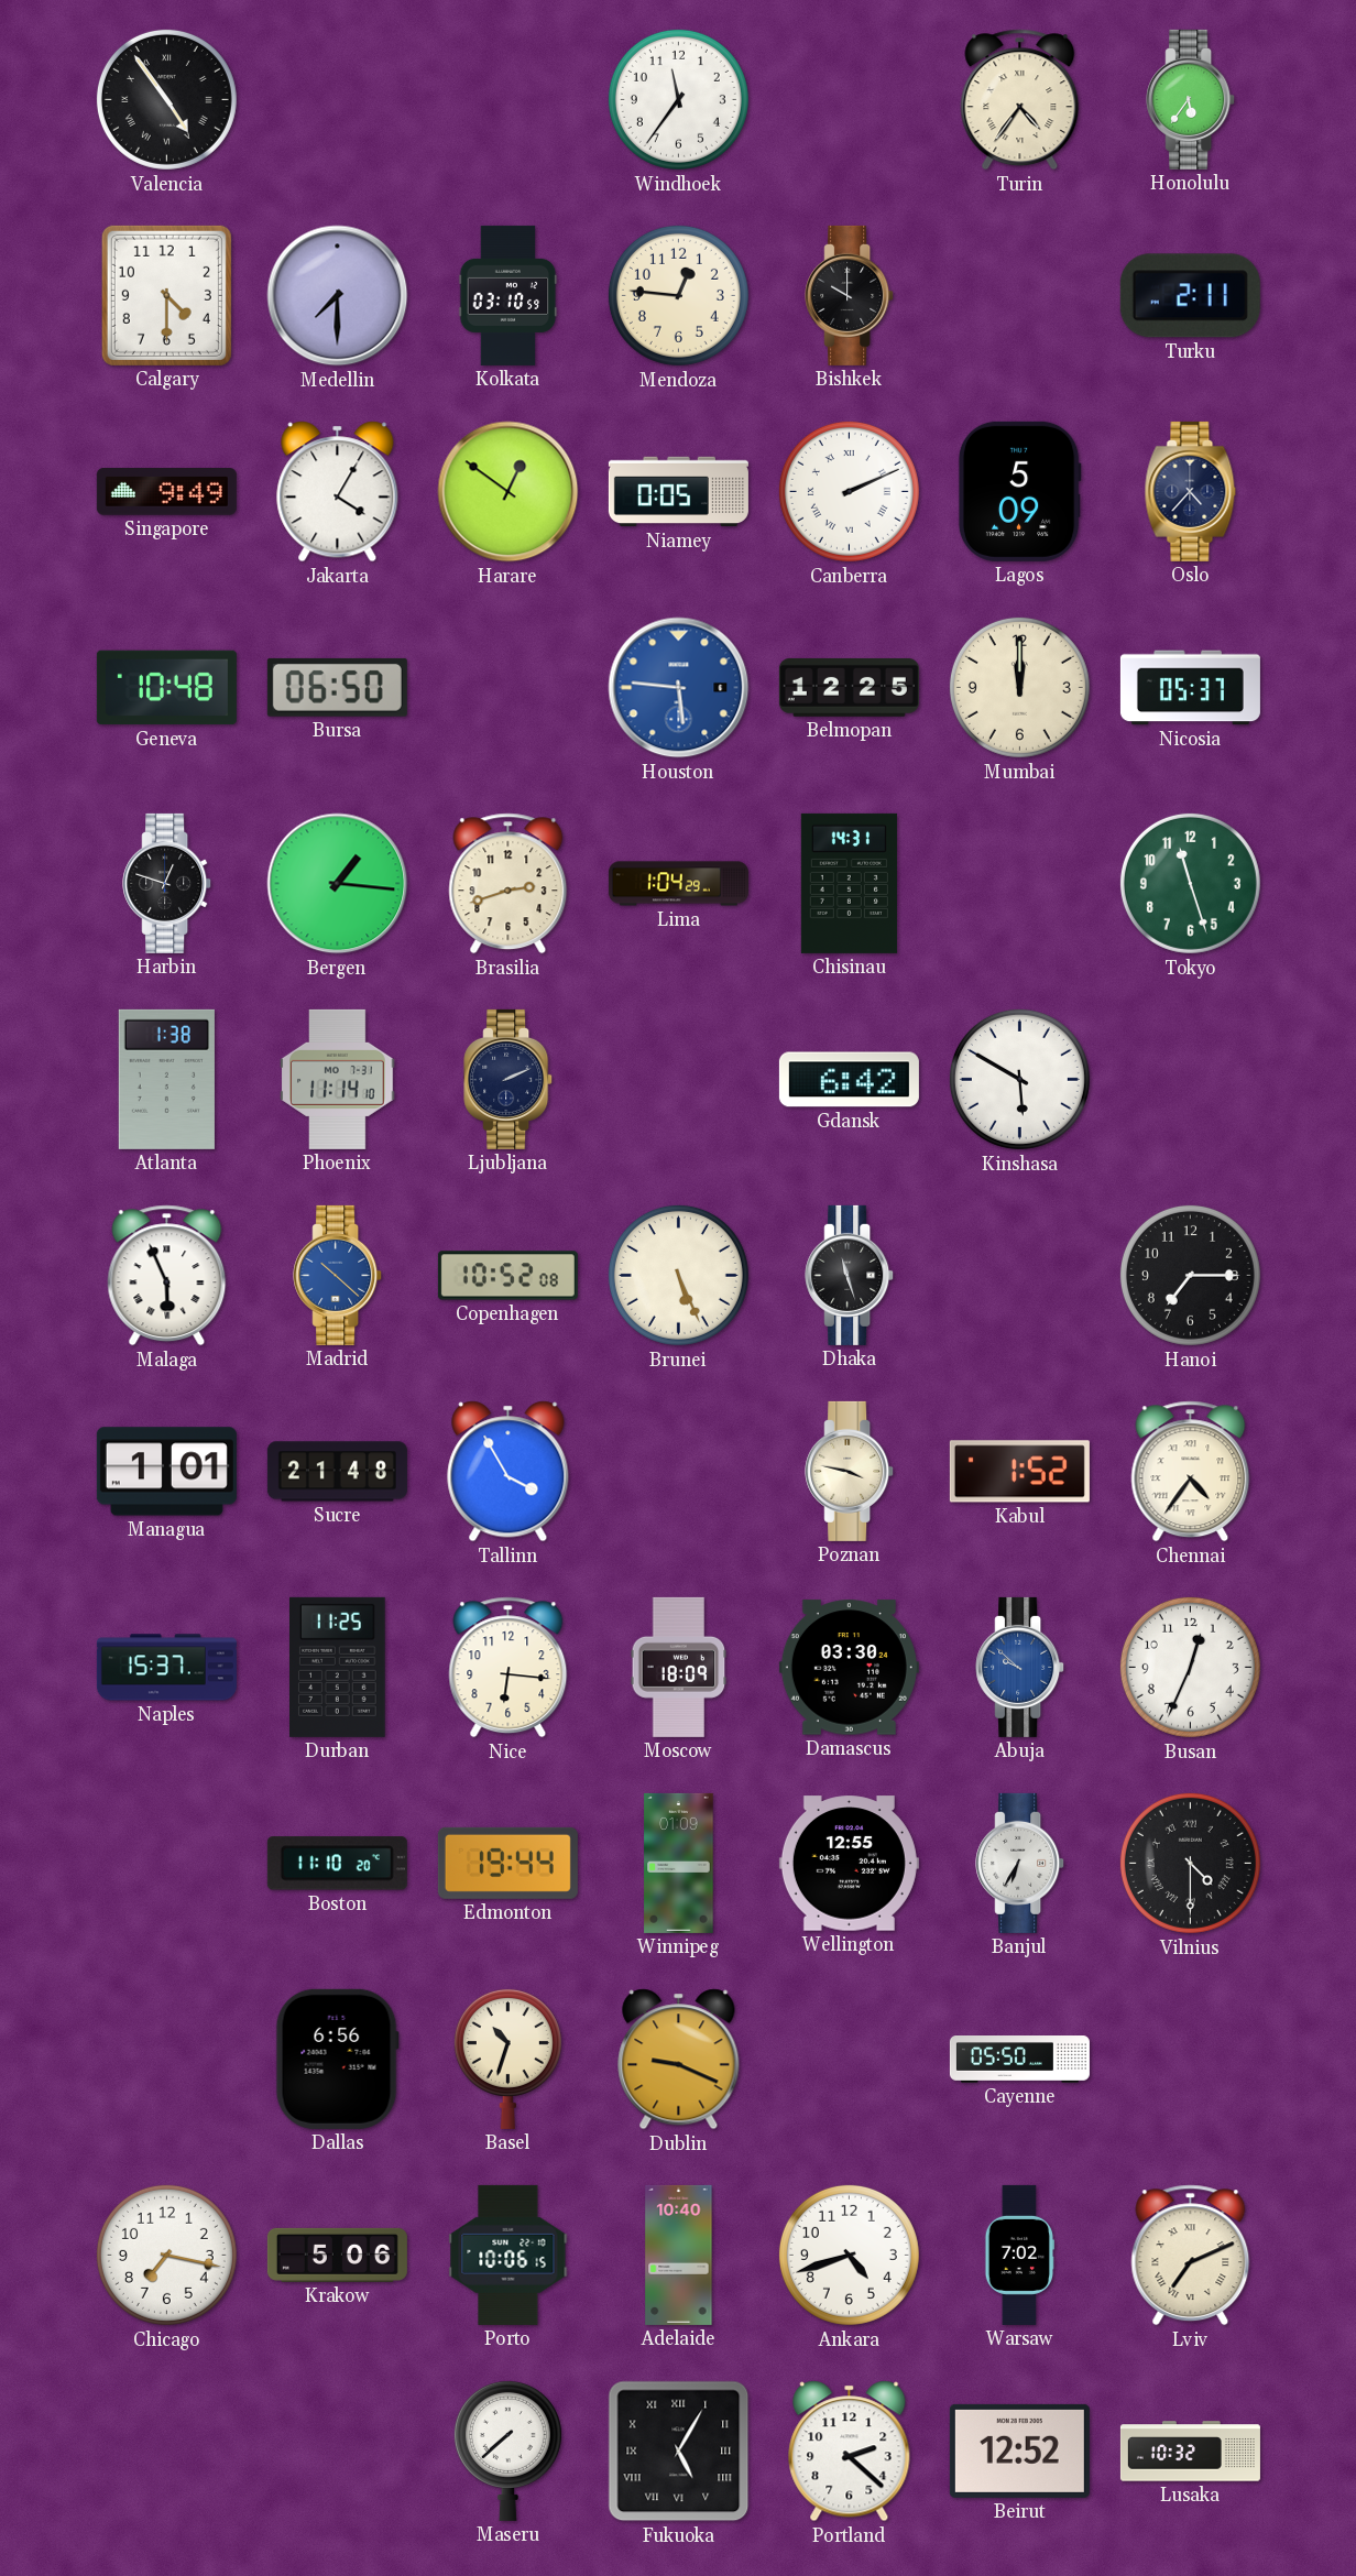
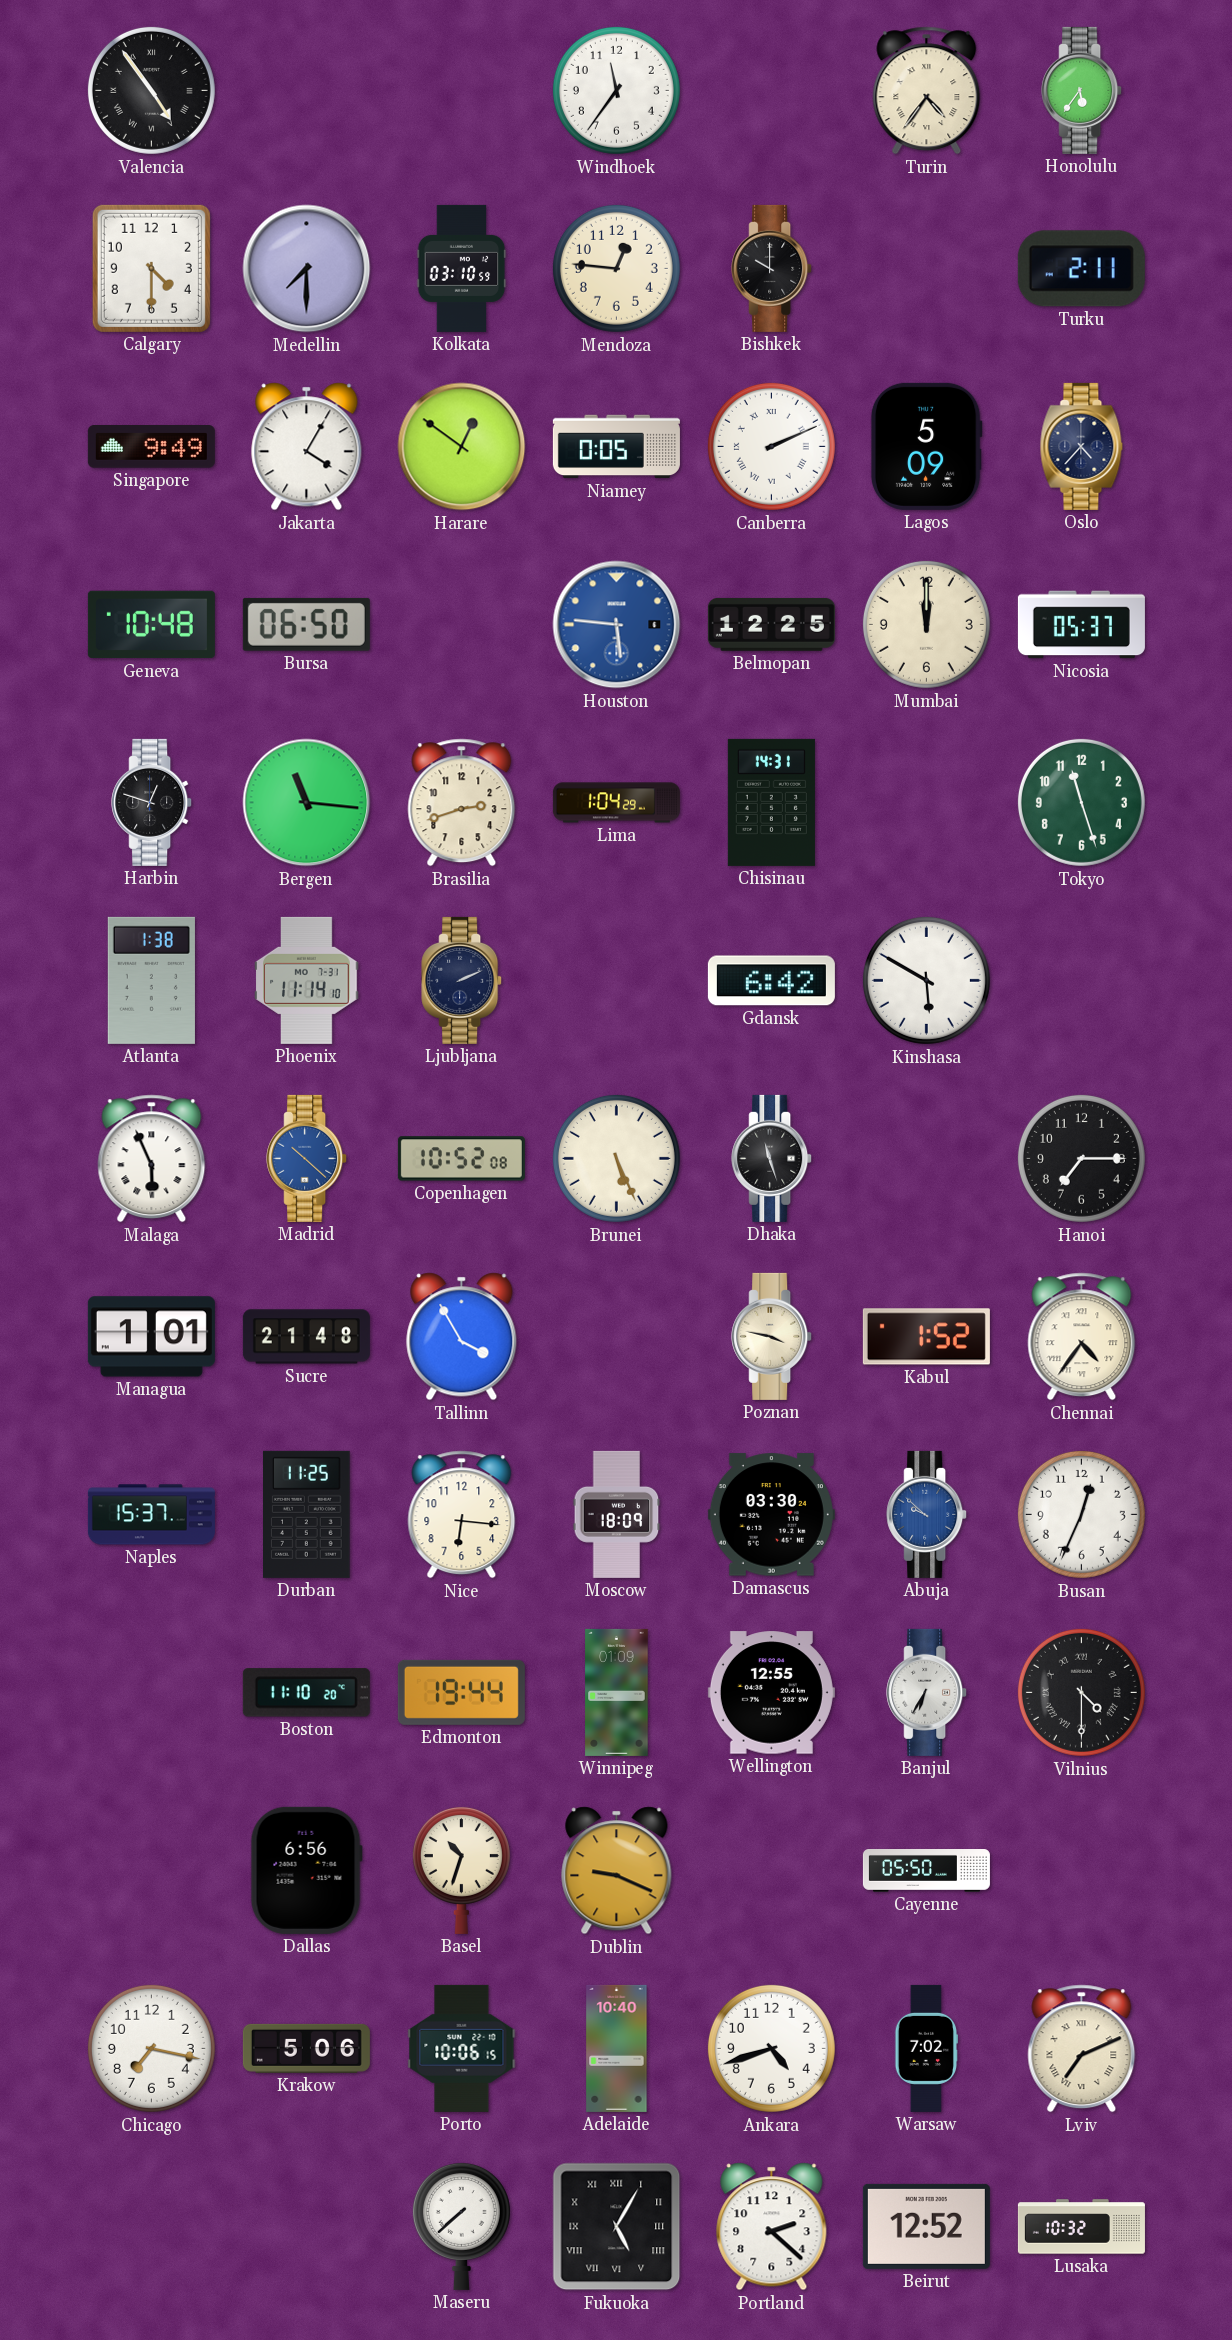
Bergen: 1:16 -> 11:16
